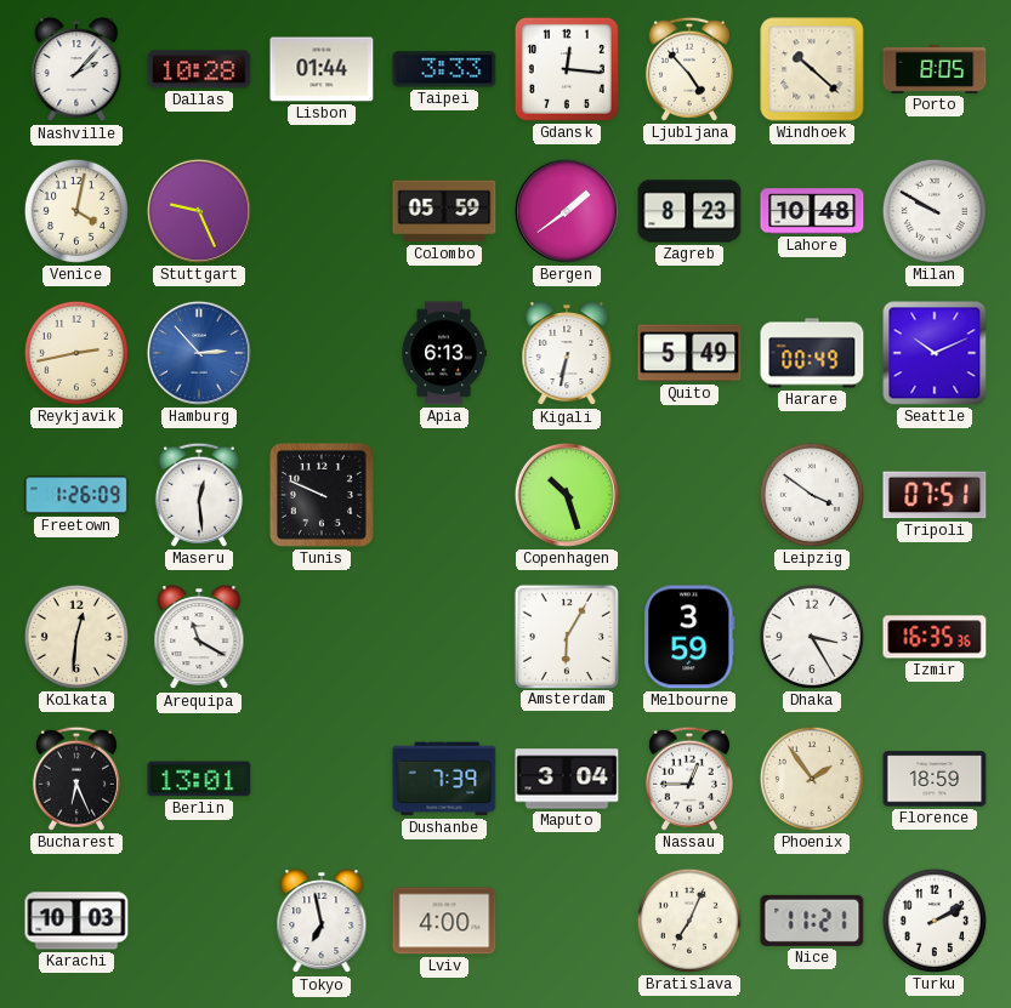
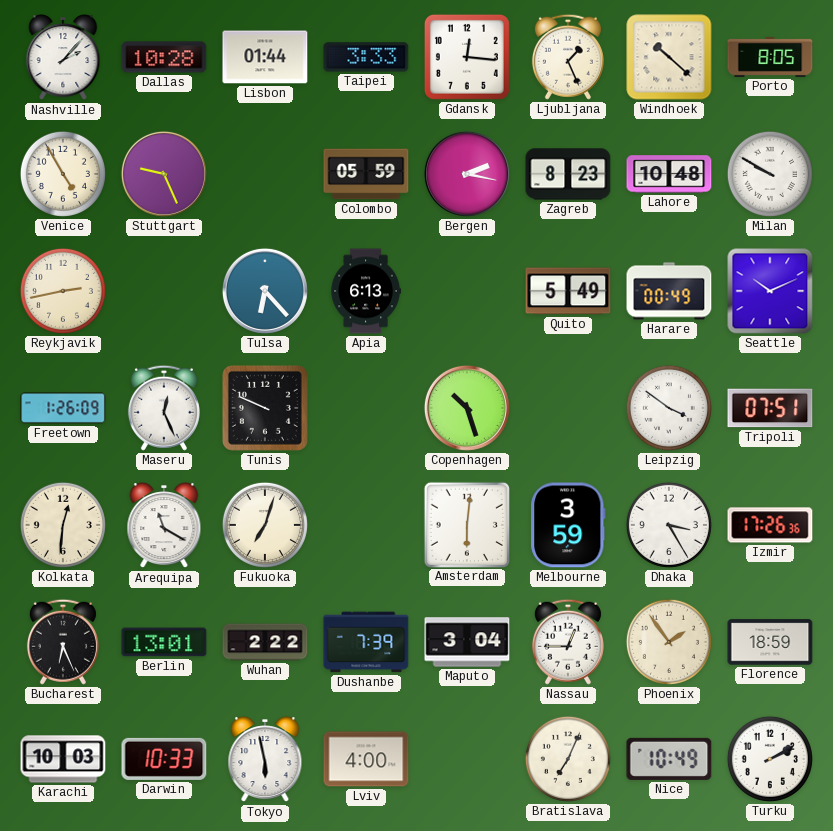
Ljubljana: 4:53 -> 1:26
Venice: 4:02 -> 4:55
Bergen: 1:39 -> 2:17
Hamburg: 2:53 -> none
Tulsa: none -> 6:23
Kigali: 6:32 -> none
Maseru: 12:29 -> 12:26
Fukuoka: none -> 7:03
Amsterdam: 6:05 -> 6:01
Izmir: 16:35 -> 17:26
Wuhan: none -> 2:22
Darwin: none -> 10:33
Tokyo: 6:58 -> 5:58
Nice: 11:21 -> 10:49
